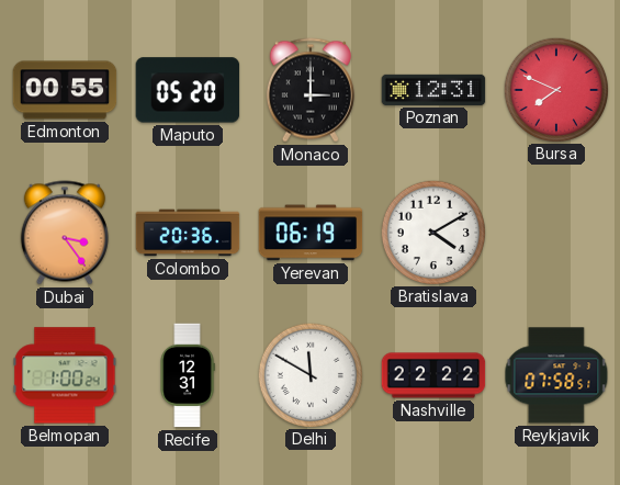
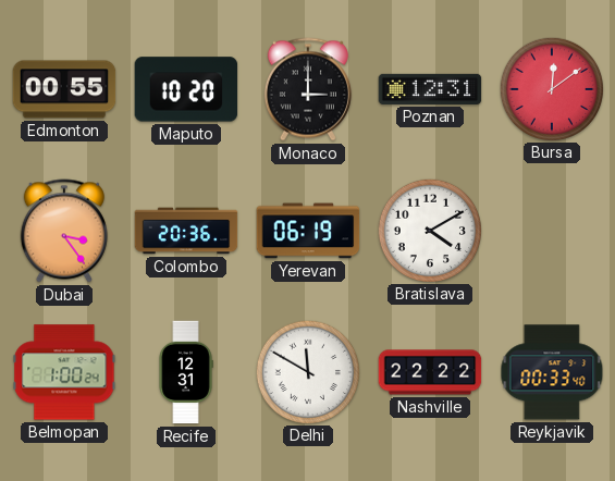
Maputo: 05:20 -> 10:20
Bursa: 7:49 -> 12:09
Reykjavik: 07:58 -> 00:33
